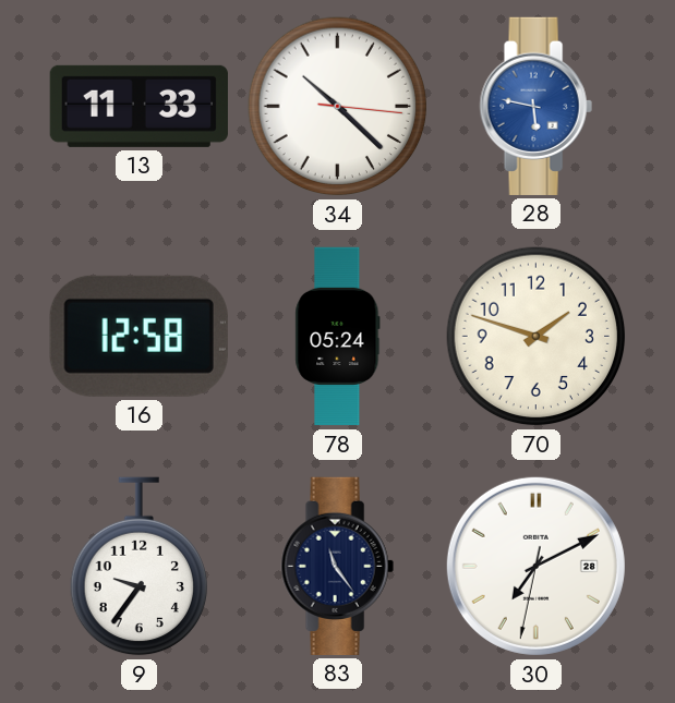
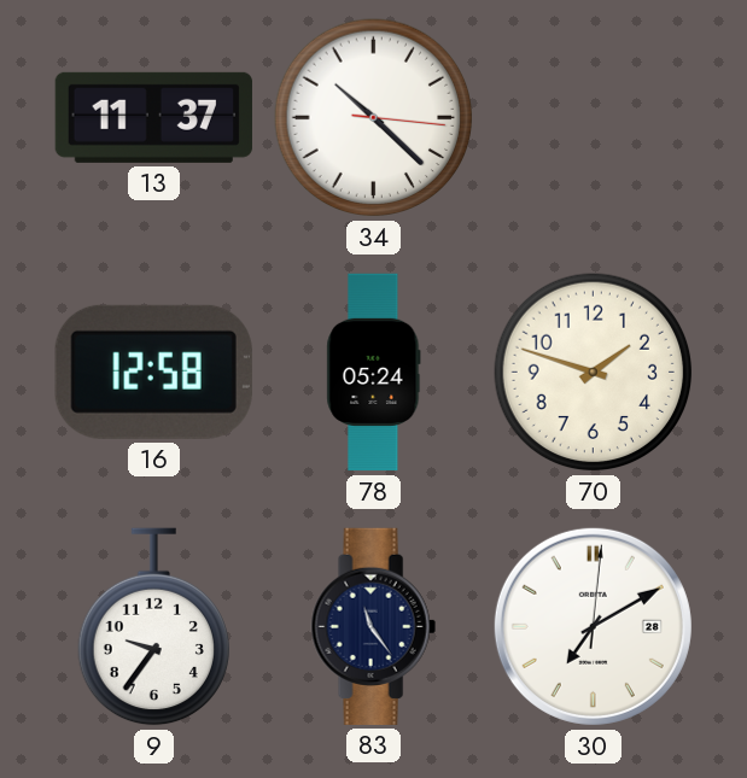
13: 11:33 -> 11:37
28: 5:47 -> none
30: 7:10:32 -> 7:10:01
